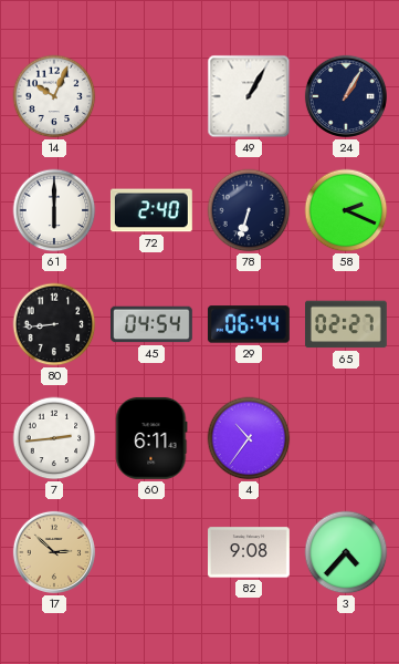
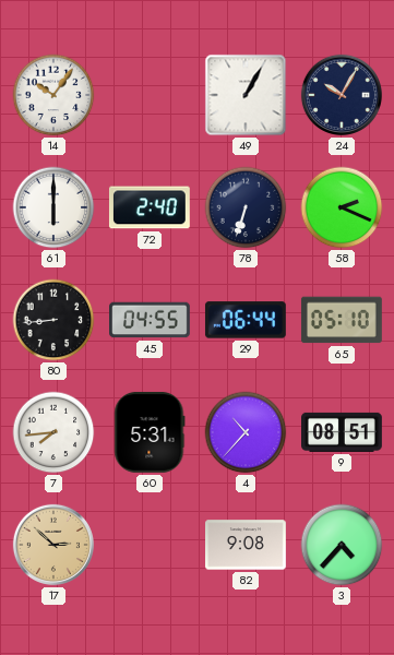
14: 10:04 -> 10:06
24: 1:05 -> 10:05
45: 04:54 -> 04:55
65: 02:27 -> 05:10
7: 2:44 -> 7:44
60: 6:11 -> 5:31
4: 10:36 -> 10:37
9: none -> 08:51
